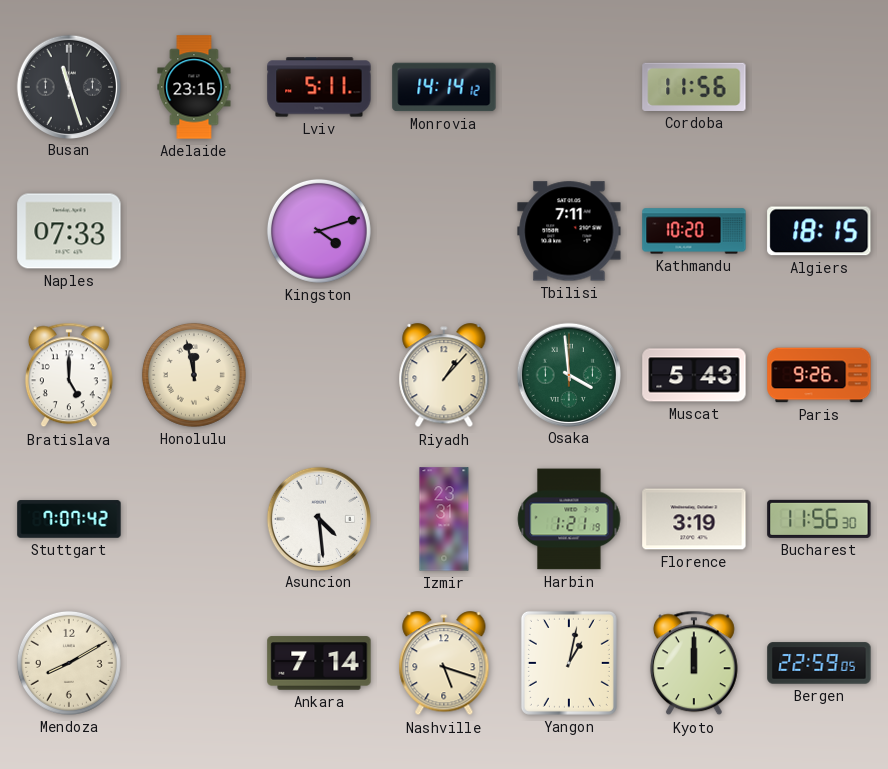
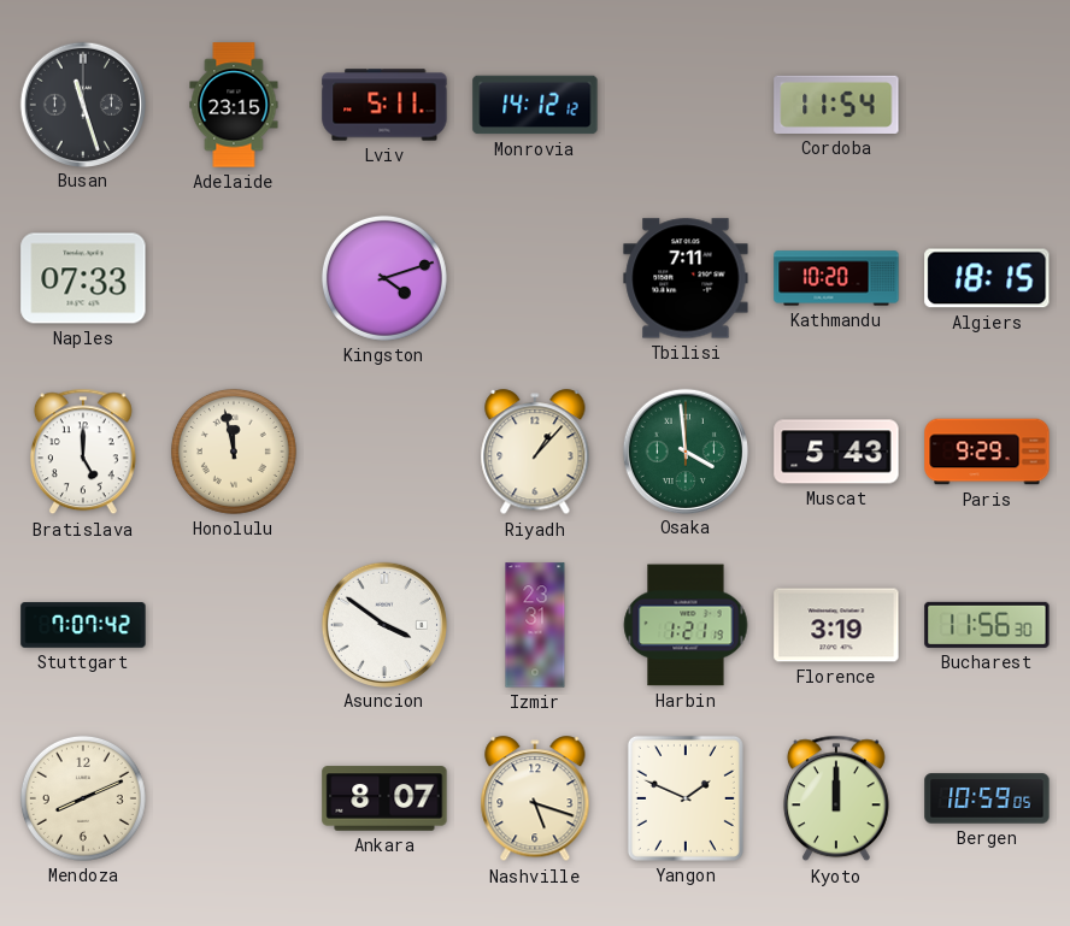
Monrovia: 14:14 -> 14:12
Cordoba: 11:56 -> 11:54
Paris: 9:26 -> 9:29
Asuncion: 4:29 -> 3:51
Mendoza: 8:10 -> 8:11
Ankara: 7:14 -> 8:07
Yangon: 1:02 -> 1:49
Bergen: 22:59 -> 10:59
